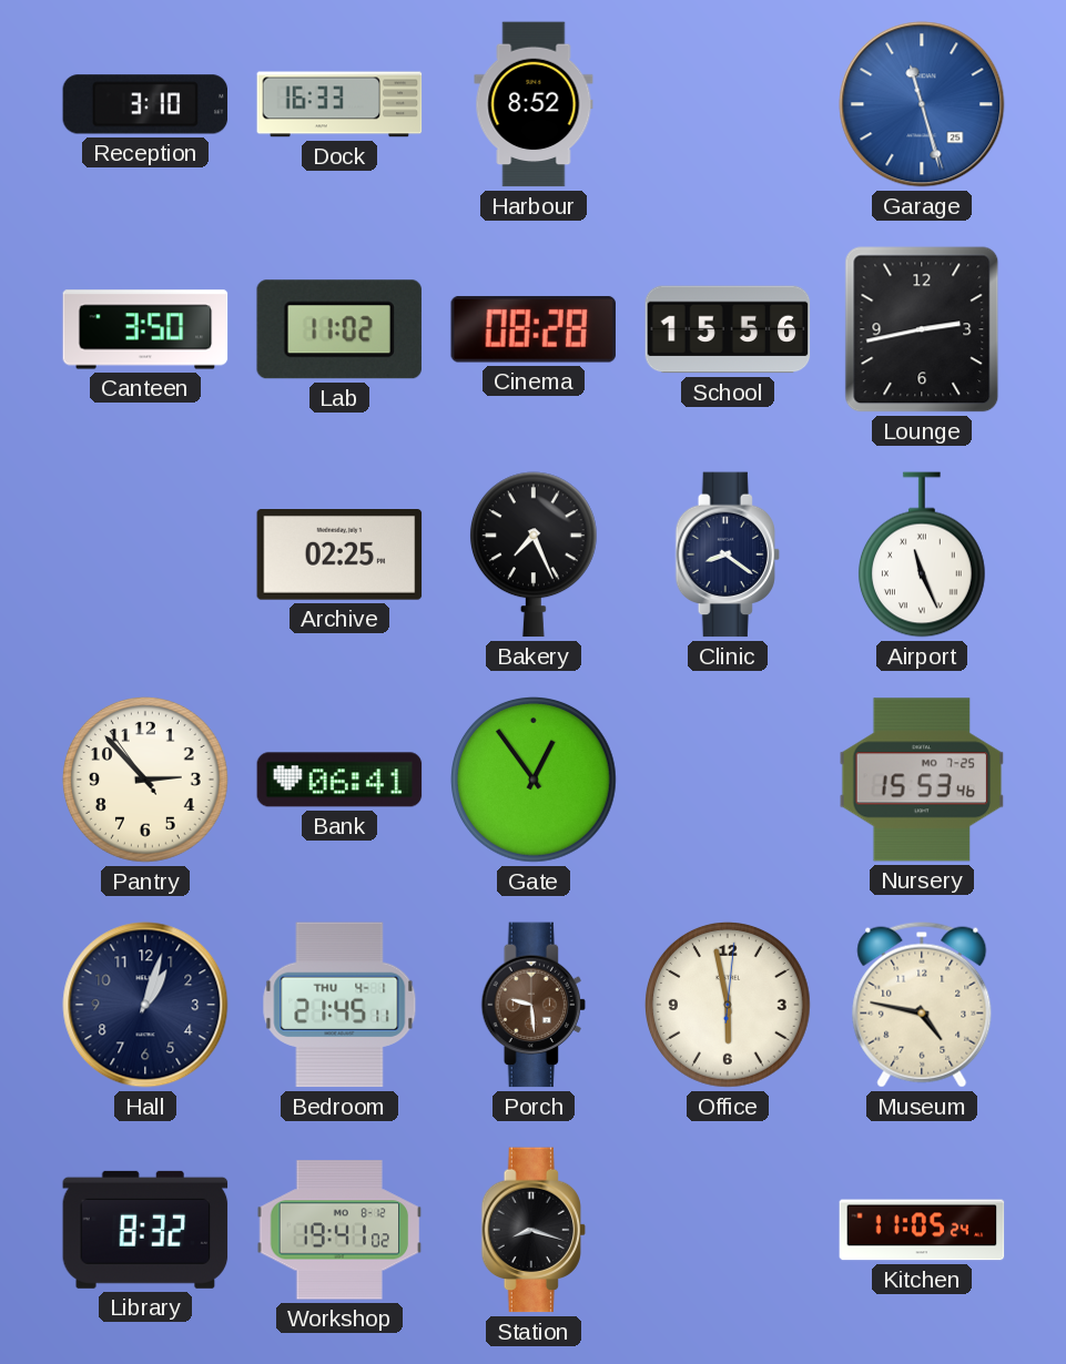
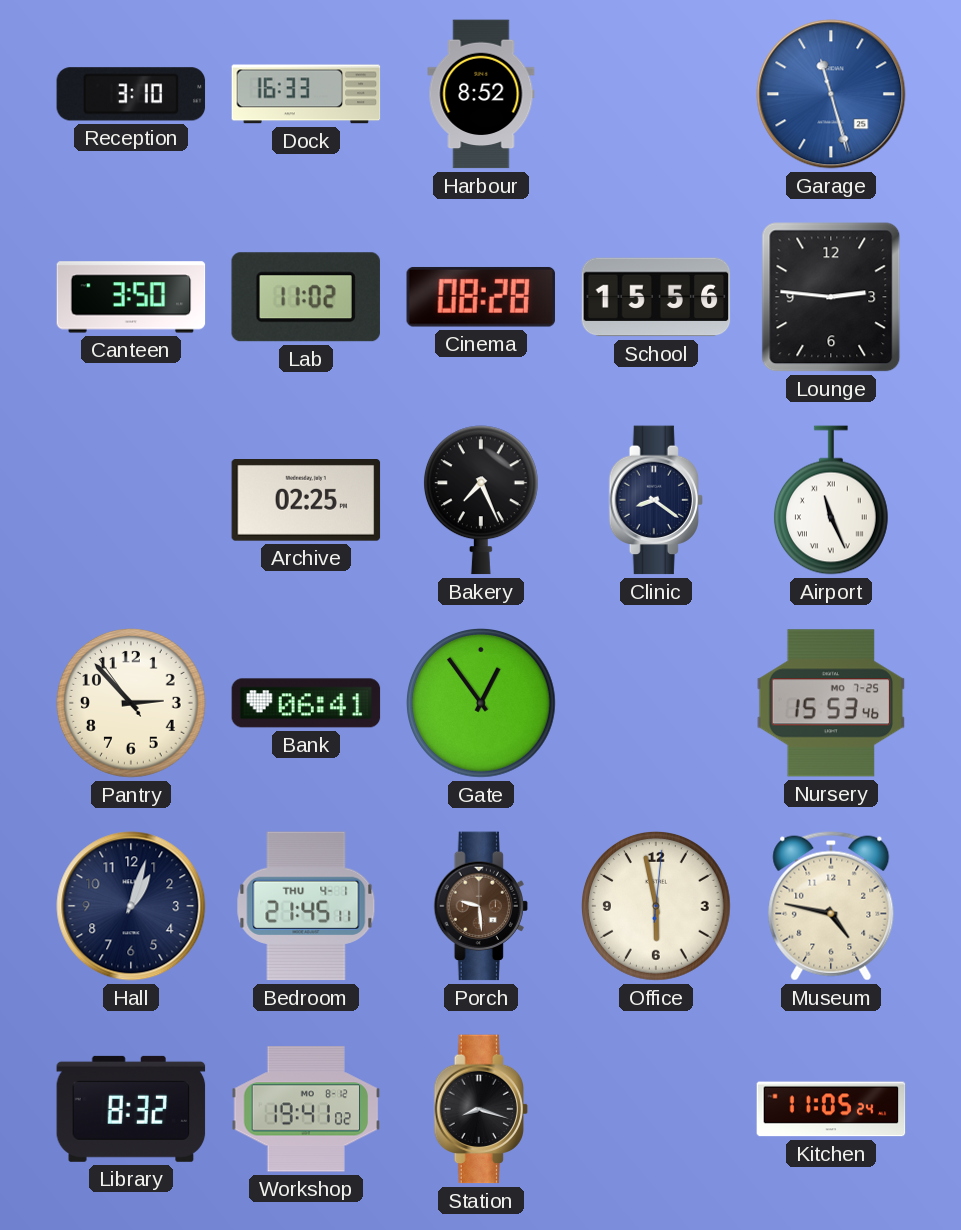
Lounge: 2:43 -> 2:46
